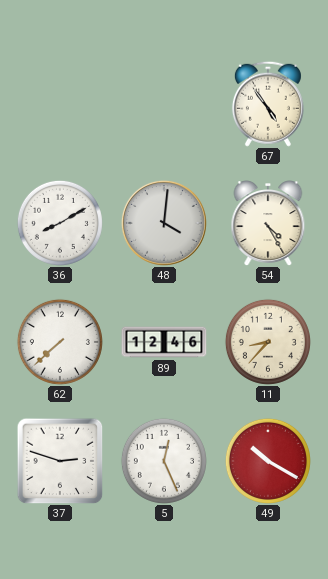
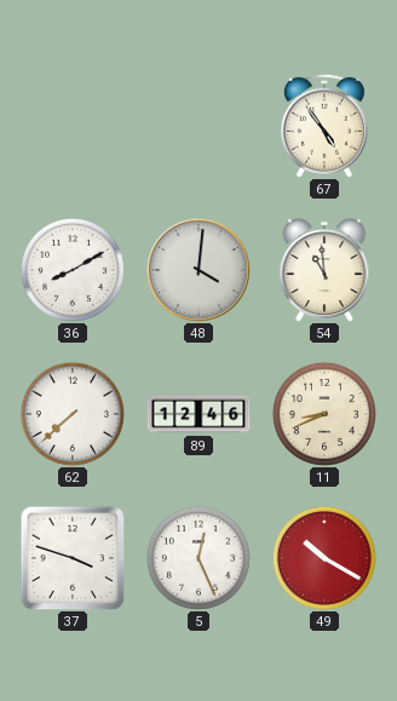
54: 4:25 -> 10:59
11: 8:37 -> 8:41
37: 2:48 -> 3:48
